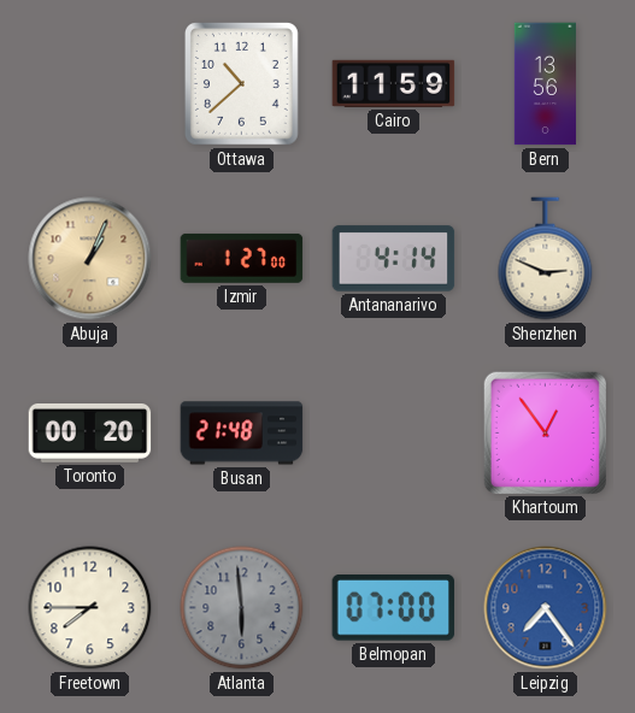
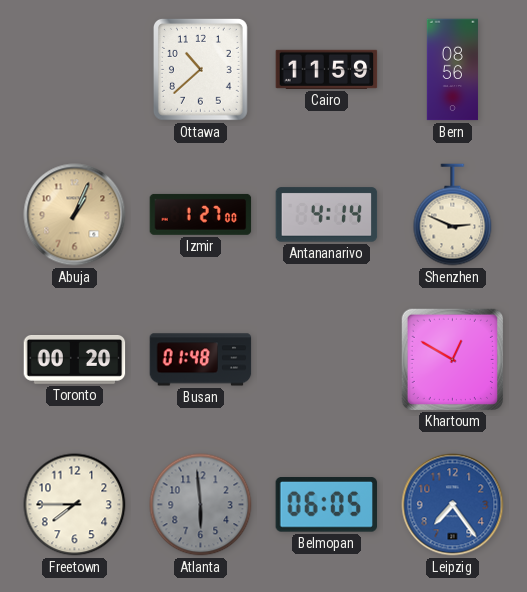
Bern: 13:56 -> 08:56
Busan: 21:48 -> 01:48
Khartoum: 12:54 -> 12:50
Belmopan: 07:00 -> 06:05
